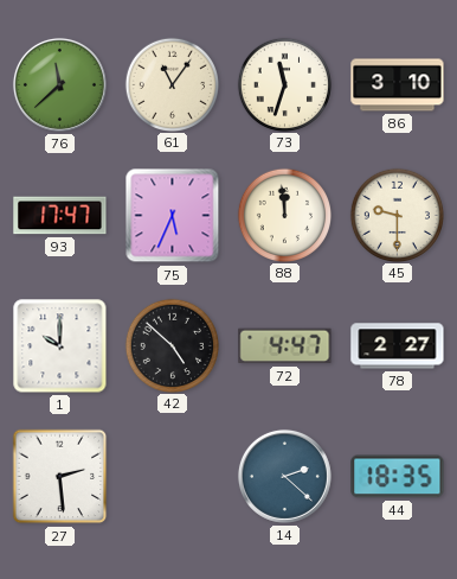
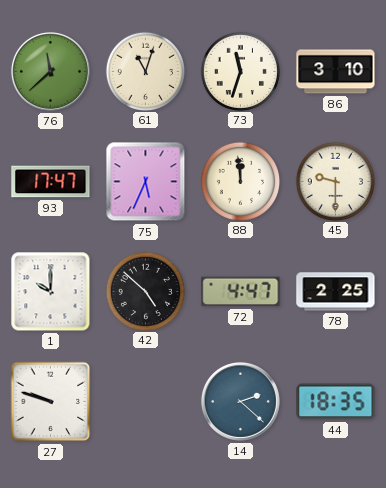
61: 11:06 -> 11:03
78: 2:27 -> 2:25
27: 2:29 -> 9:48
